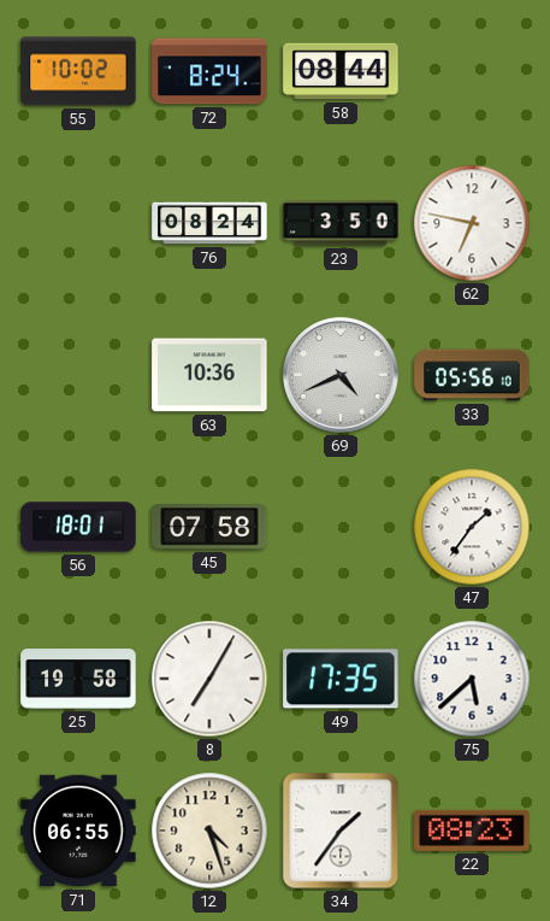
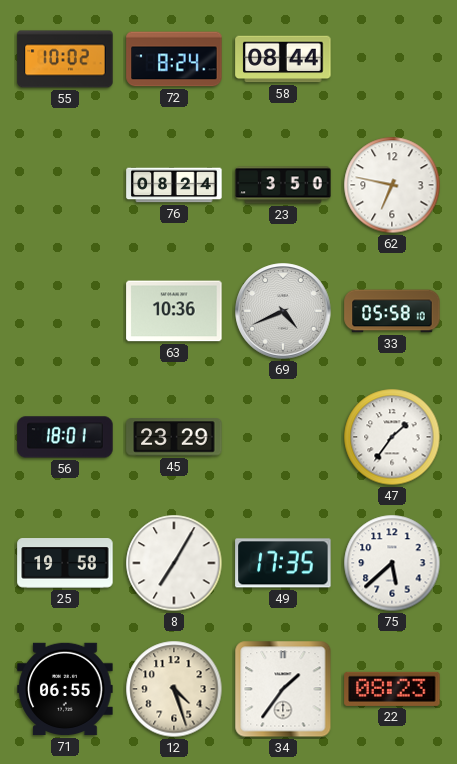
33: 05:56 -> 05:58
45: 07:58 -> 23:29
